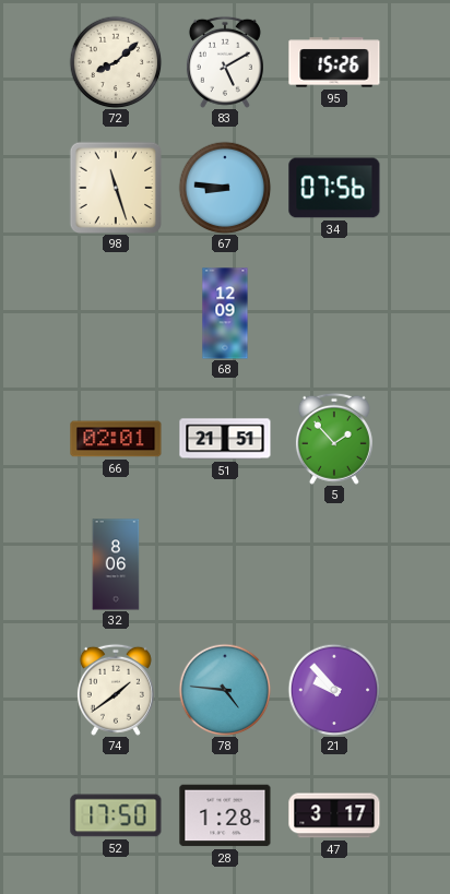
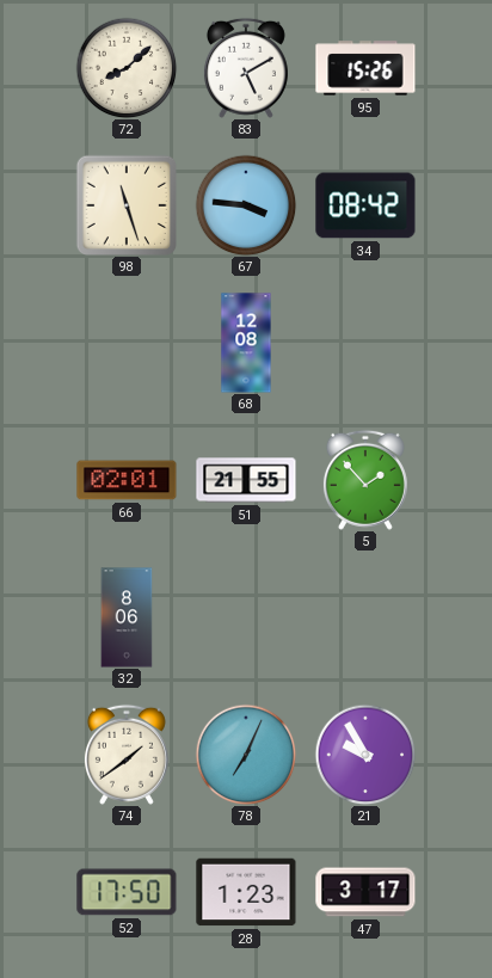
67: 8:46 -> 3:46
34: 07:56 -> 08:42
68: 12:09 -> 12:08
51: 21:51 -> 21:55
78: 4:46 -> 7:04
21: 9:53 -> 9:55
28: 1:28 -> 1:23
